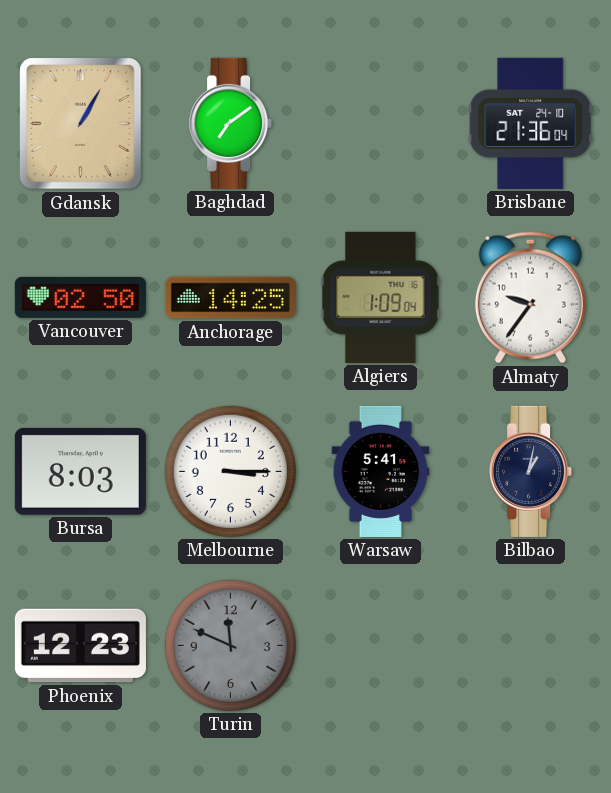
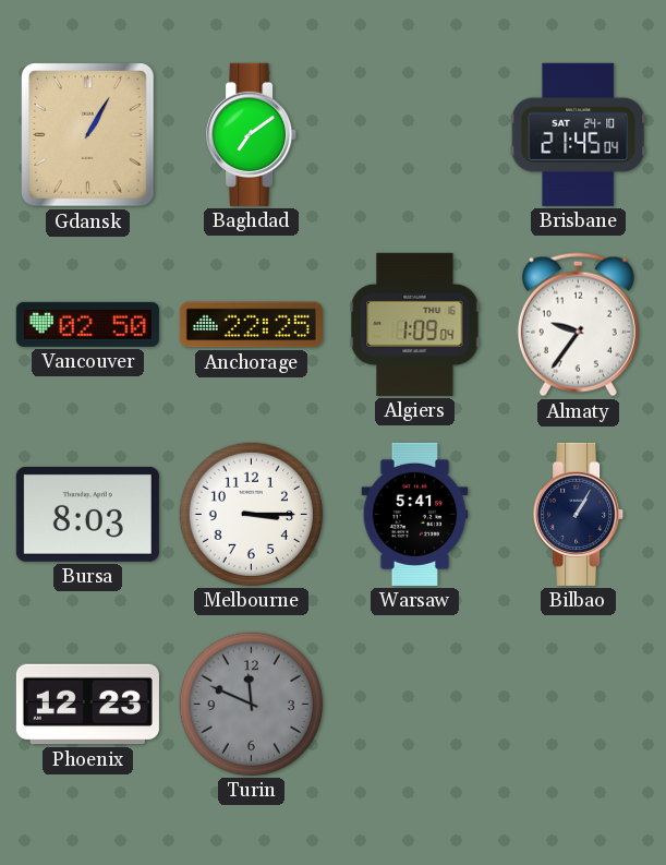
Brisbane: 21:36 -> 21:45
Anchorage: 14:25 -> 22:25
Bilbao: 1:02 -> 1:05
